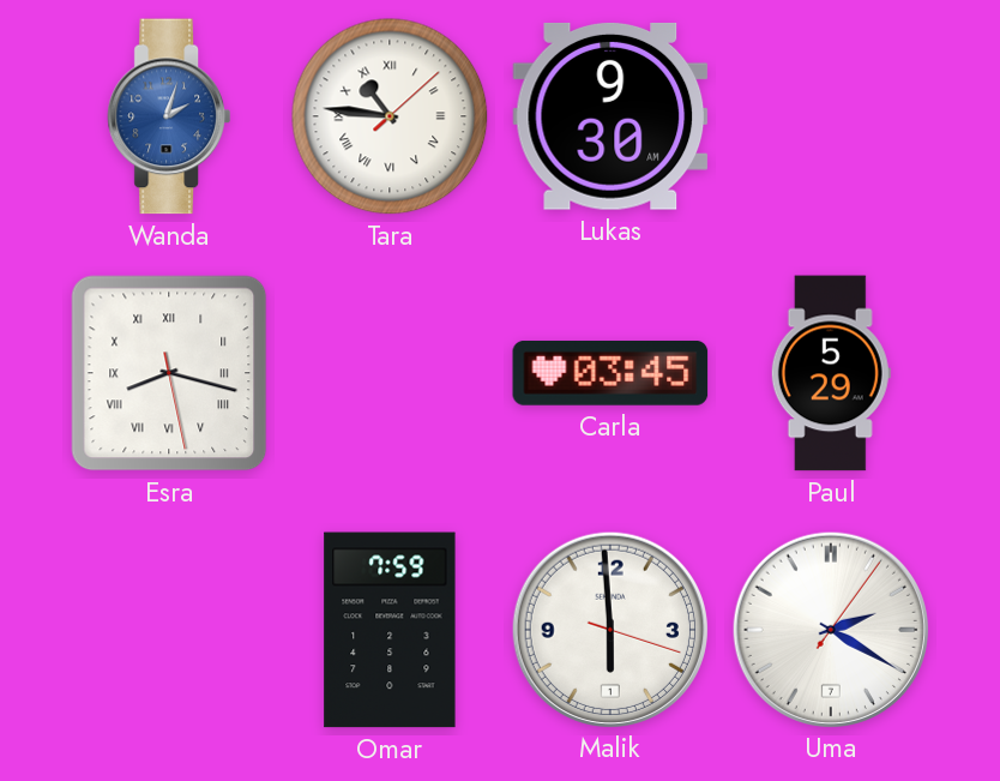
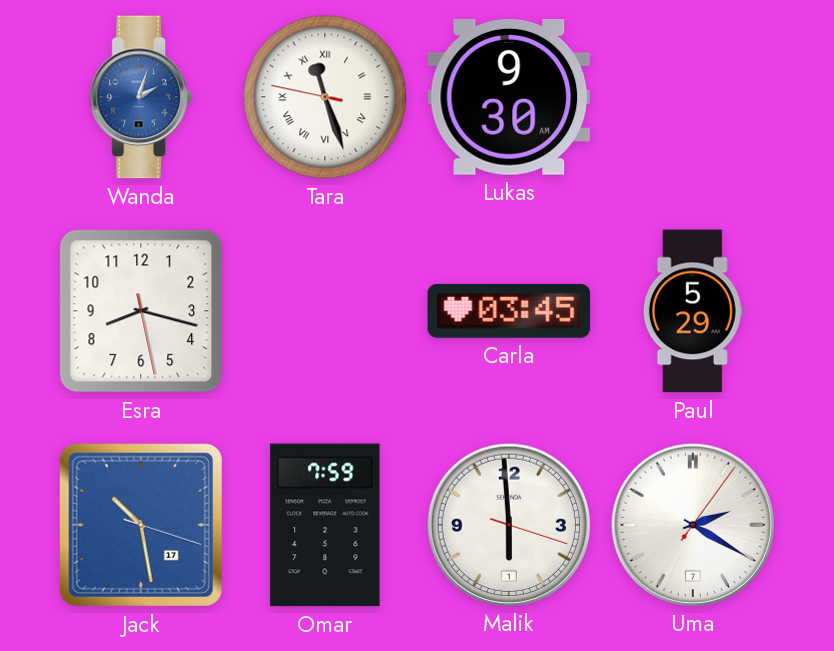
Tara: 10:46 -> 11:26
Esra numerals: Roman -> Arabic
Jack: none -> 10:28
